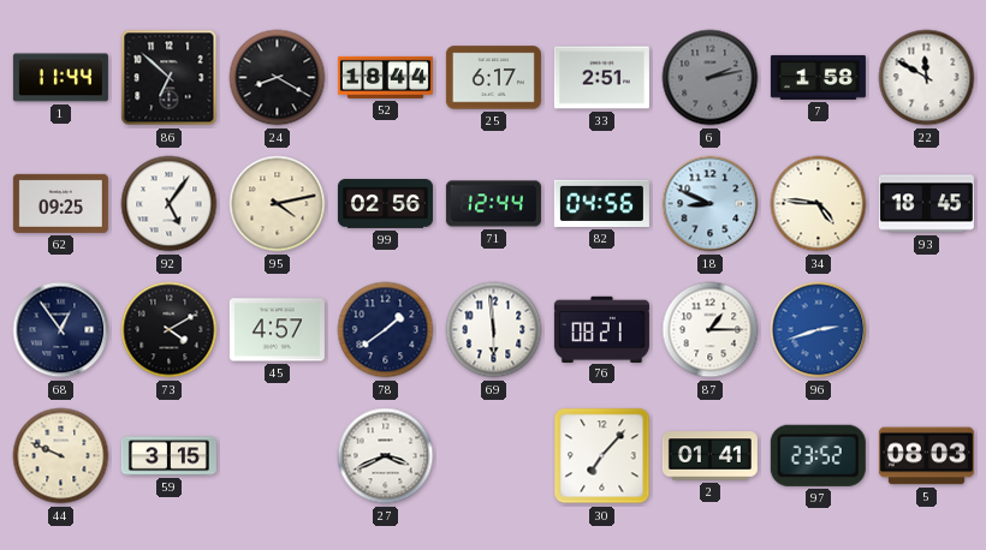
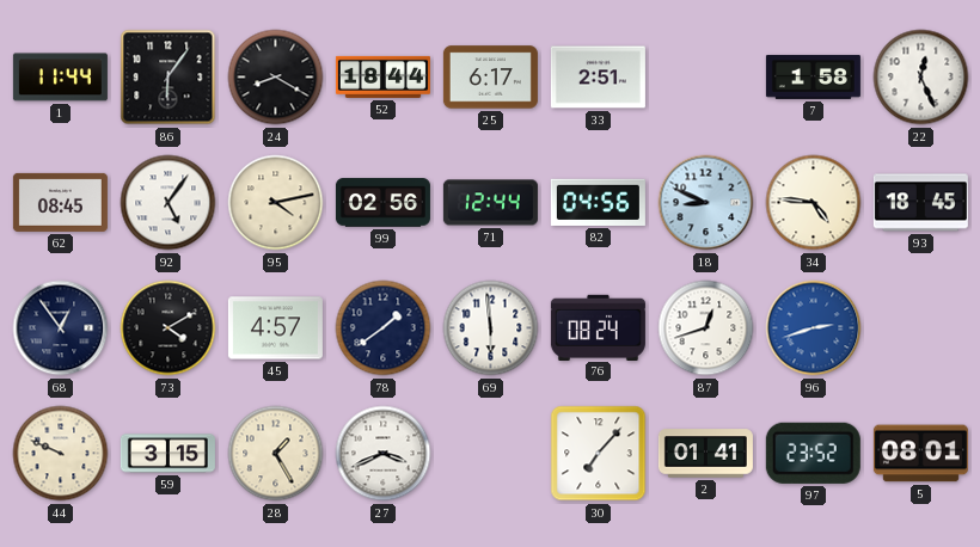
86: 6:52 -> 6:06
6: 2:13 -> none
22: 11:50 -> 12:26
62: 09:25 -> 08:45
76: 08:21 -> 08:24
87: 1:15 -> 12:42
28: none -> 1:25
5: 08:03 -> 08:01
